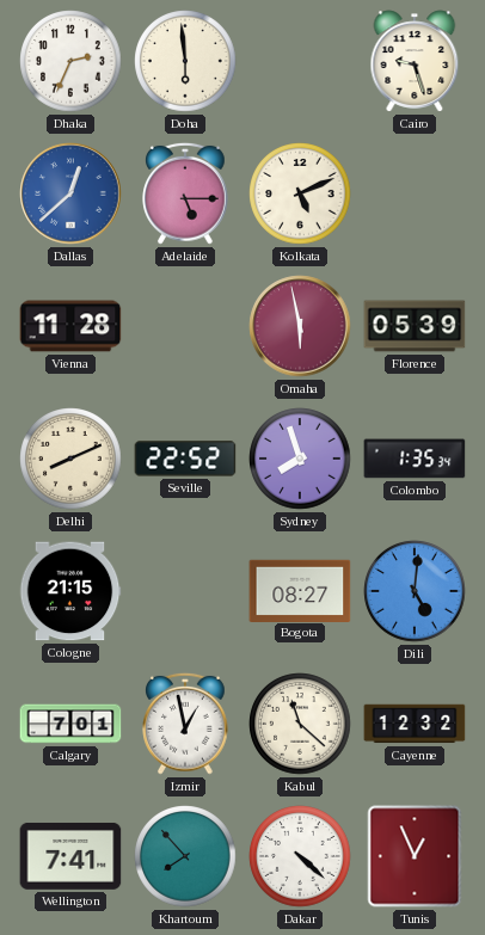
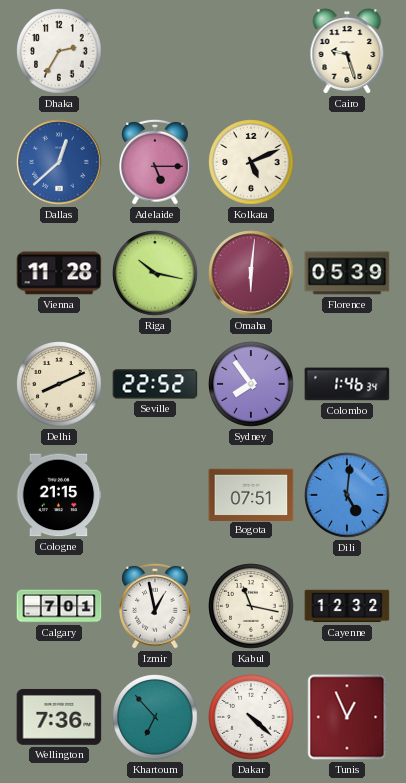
Dhaka: 2:34 -> 2:35
Doha: 5:59 -> none
Riga: none -> 10:17
Omaha: 5:58 -> 6:01
Sydney: 7:57 -> 7:54
Colombo: 1:35 -> 1:46
Bogota: 08:27 -> 07:51
Kabul: 11:22 -> 11:17
Wellington: 7:41 -> 7:36
Khartoum: 7:53 -> 6:53
